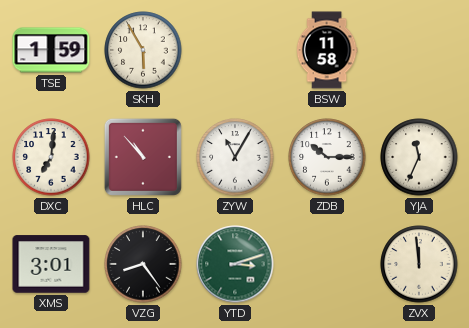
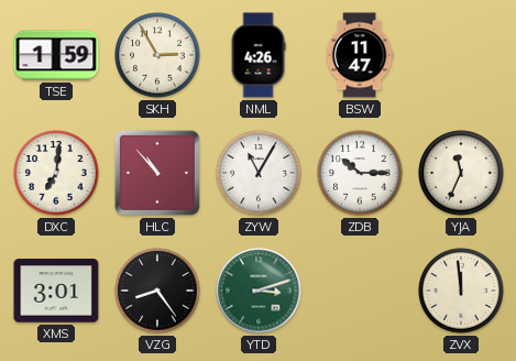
SKH: 5:55 -> 2:55
NML: none -> 4:26
BSW: 11:58 -> 11:47
